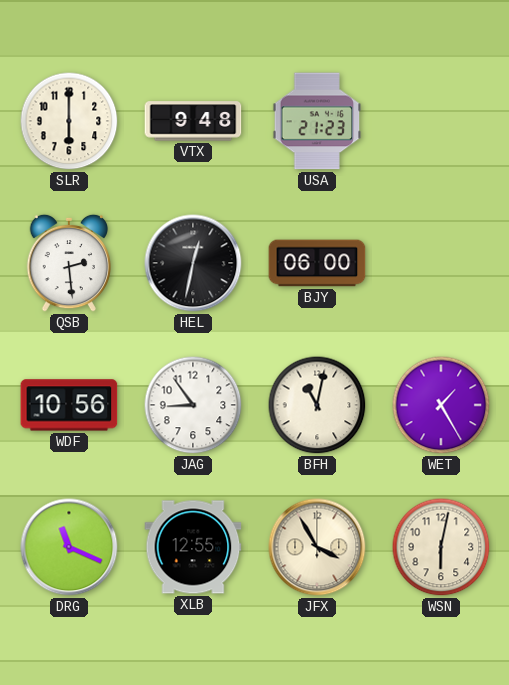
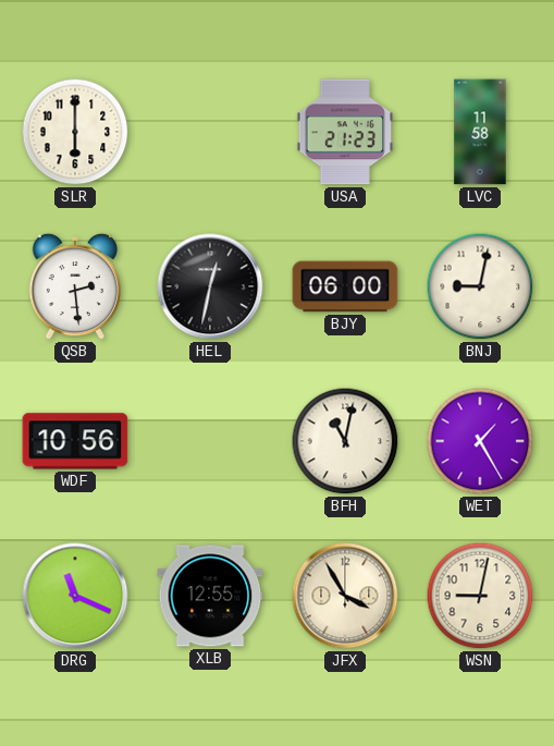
VTX: 9:48 -> none
LVC: none -> 11:58
BNJ: none -> 9:02
JAG: 8:54 -> none
WSN: 6:02 -> 9:02
